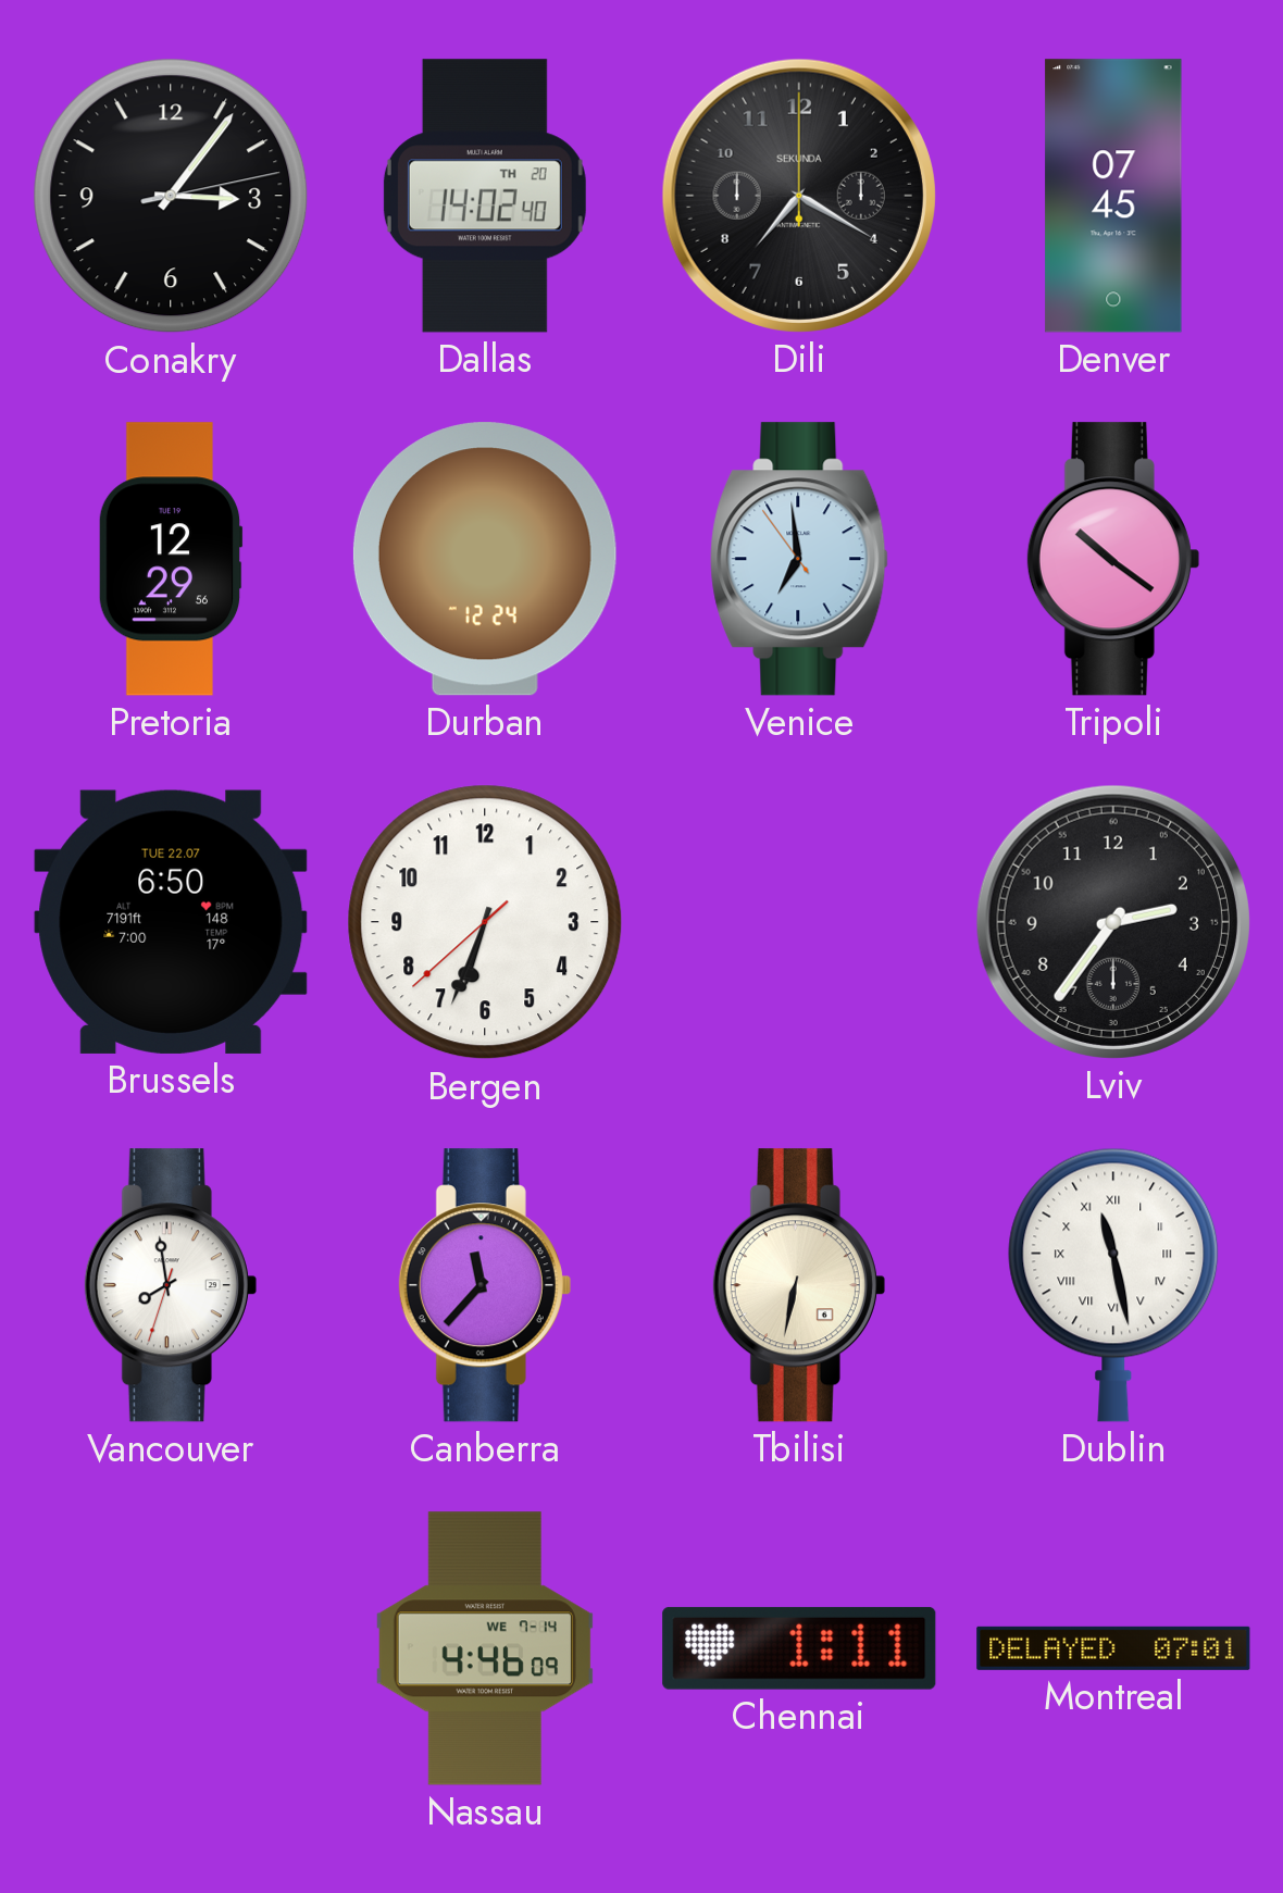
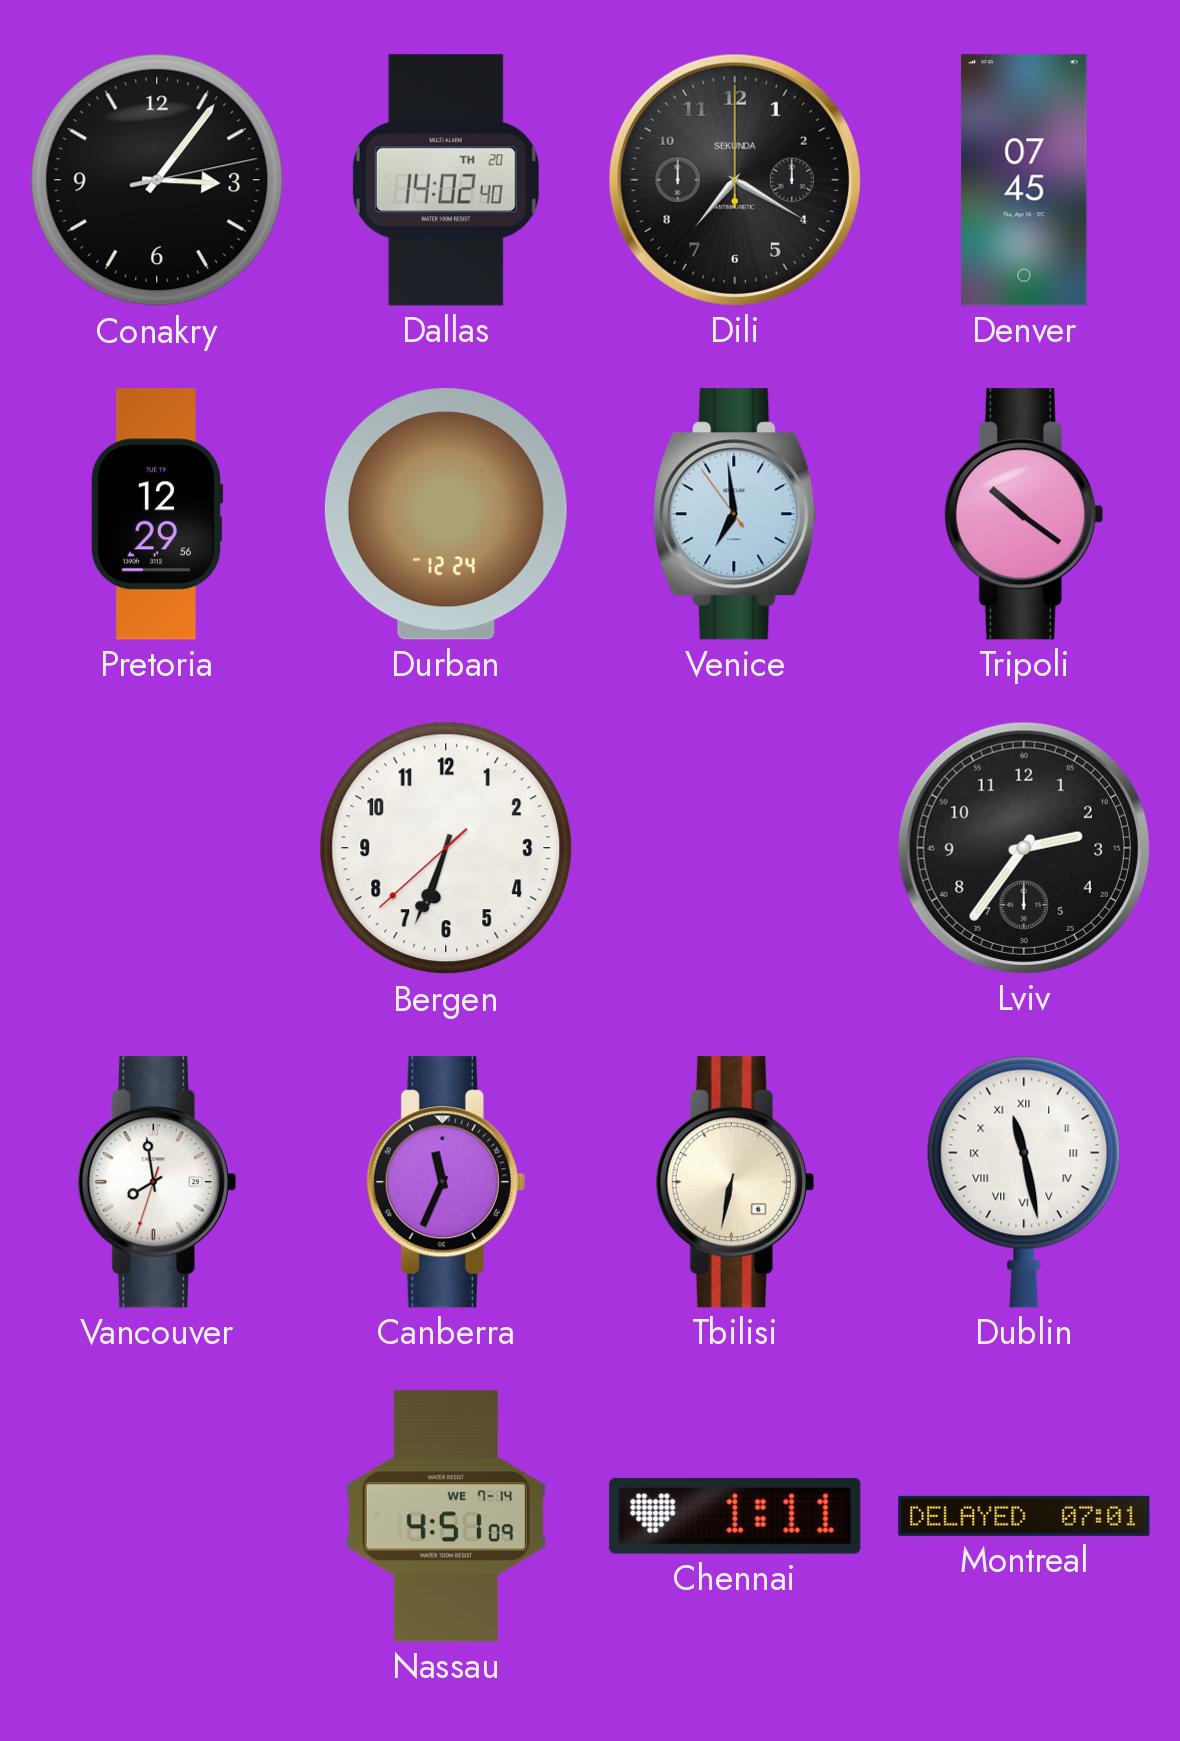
Brussels: 6:50 -> none
Canberra: 11:37 -> 11:34
Nassau: 4:46 -> 4:51
